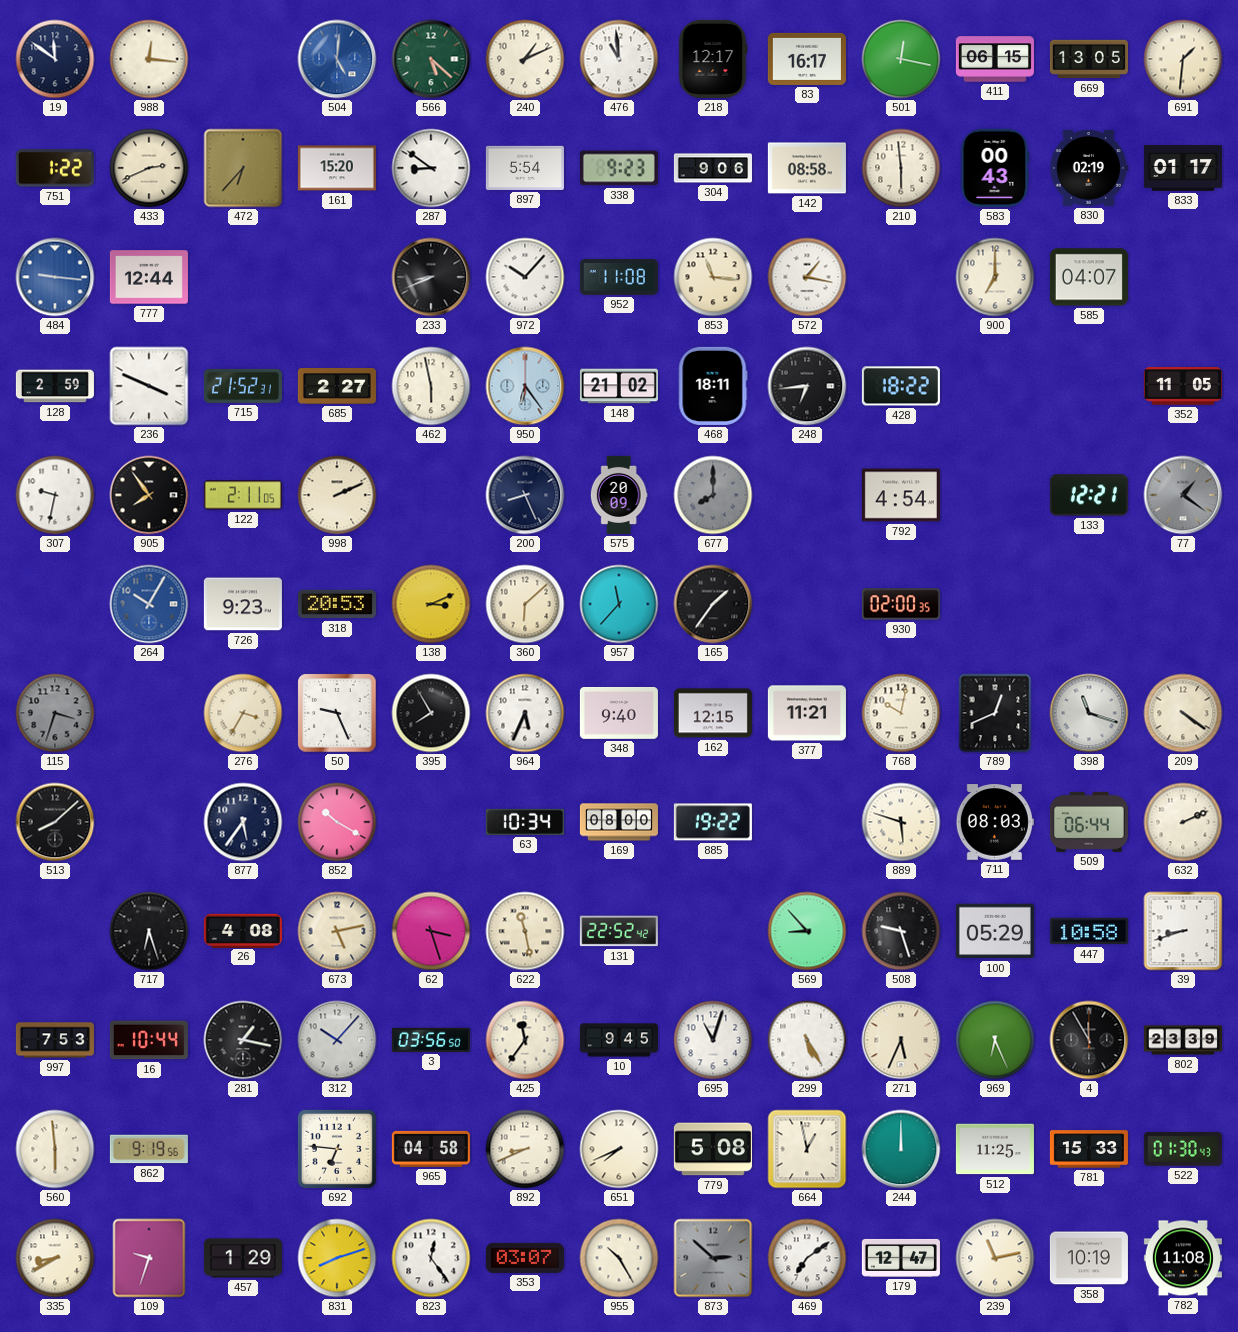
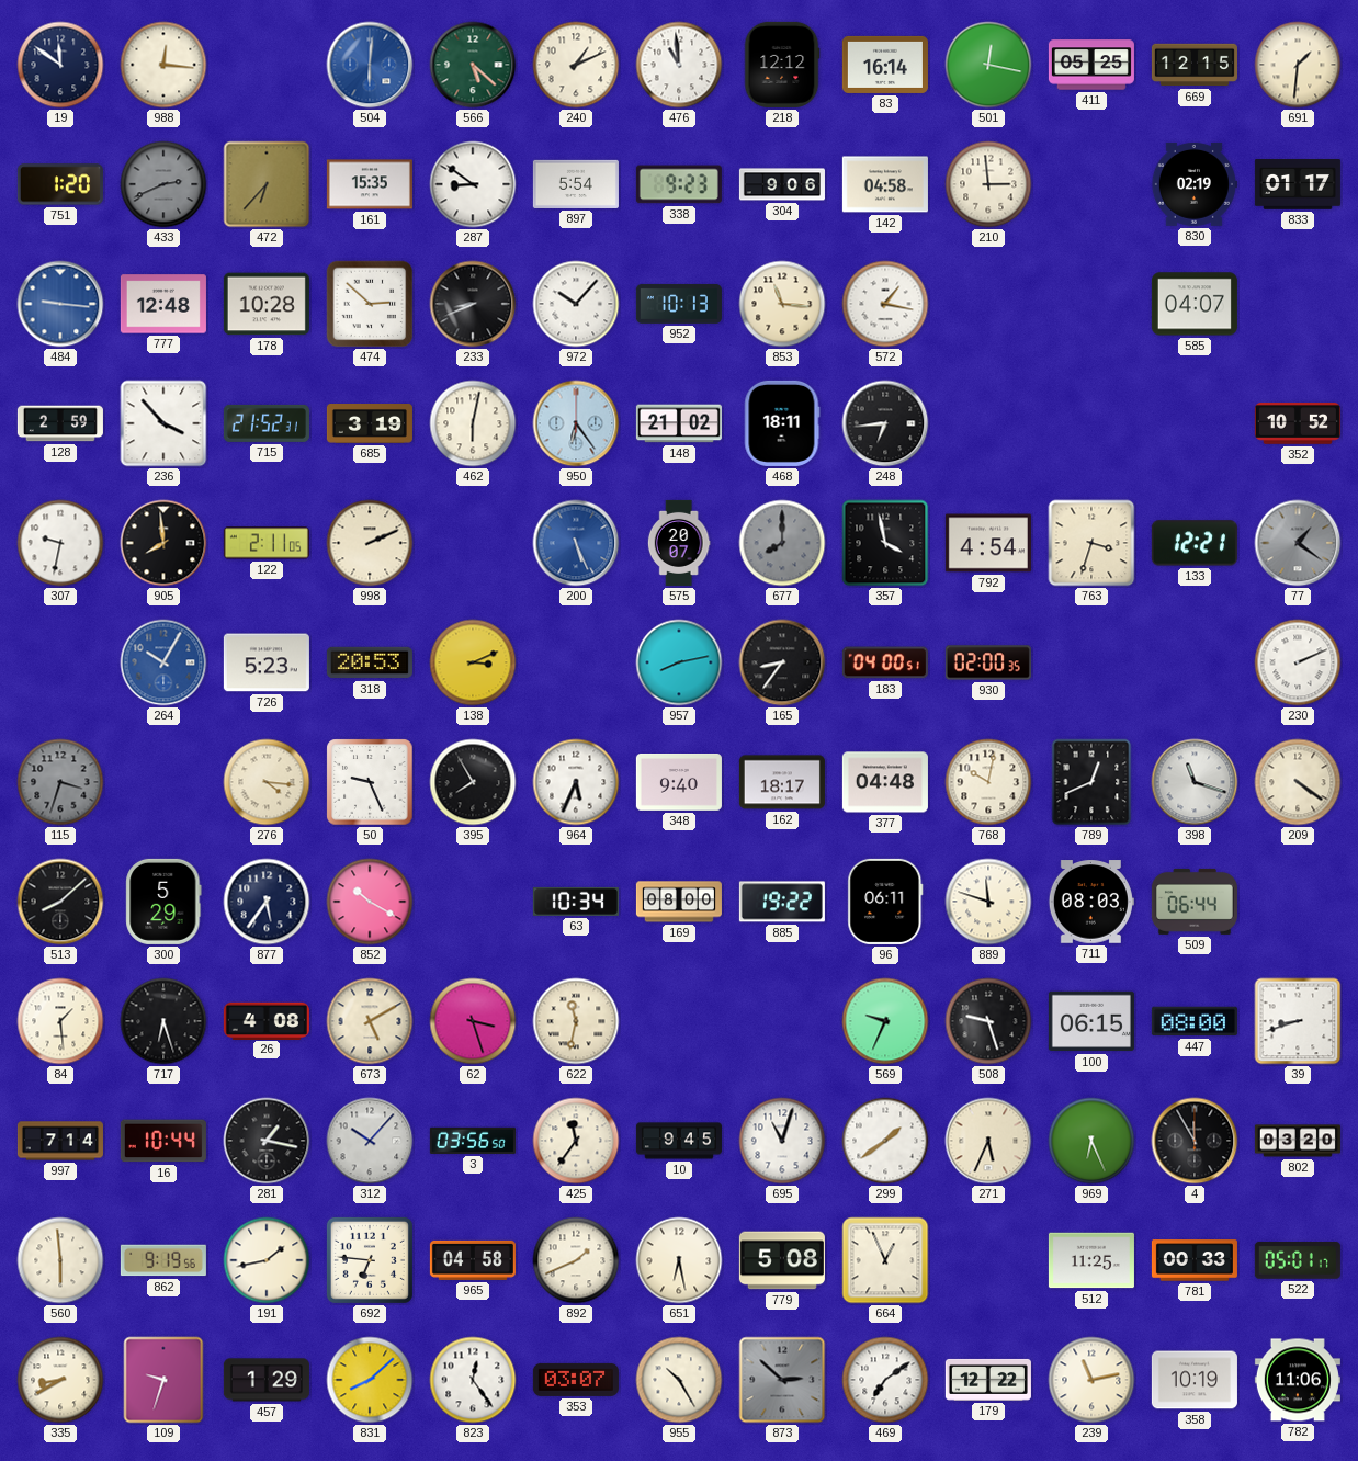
504: 5:01 -> 6:01
218: 12:17 -> 12:12
83: 16:17 -> 16:14
411: 06:15 -> 05:25
669: 13:05 -> 12:15
751: 1:22 -> 1:20
433 dial: cream -> grey
161: 15:20 -> 15:35
142: 08:58 -> 04:58
210: 5:59 -> 2:59
583: 00:43 -> none
777: 12:44 -> 12:48
178: none -> 10:28
474: none -> 2:52
952: 11:08 -> 10:13
900: 7:00 -> none
236: 3:49 -> 3:53
685: 2:27 -> 3:19
462: 5:58 -> 6:02
428: 18:22 -> none
352: 11:05 -> 10:52
905: 7:54 -> 7:59
200: 8:26 -> 5:26
200 dial: navy -> blue
575: 20:09 -> 20:07
357: none -> 3:58
763: none -> 3:33
726: 9:23 -> 5:23
360: 6:08 -> none
957: 11:37 -> 8:13
165: 1:36 -> 8:36
183: none -> 04:00
230: none -> 2:11
276: 3:35 -> 4:16
162: 12:15 -> 18:17
377: 11:21 -> 04:48
300: none -> 5:29
96: none -> 06:11
889: 5:48 -> 11:48
632: 2:11 -> none
84: none -> 1:29
673: 5:13 -> 5:10
622: 11:28 -> 11:32
131: 22:52 -> none
569: 8:53 -> 9:34
100: 05:29 -> 06:15
447: 10:58 -> 08:00
997: 7:53 -> 7:14
299: 5:25 -> 1:39
802: 23:39 -> 03:20
191: none -> 1:43
892: 8:41 -> 1:41
651: 7:41 -> 6:28
664: 12:58 -> 12:56
244: 12:00 -> none
781: 15:33 -> 00:33
522: 01:30 -> 05:01
831: 8:12 -> 8:08
179: 12:47 -> 12:22
782: 11:08 -> 11:06
